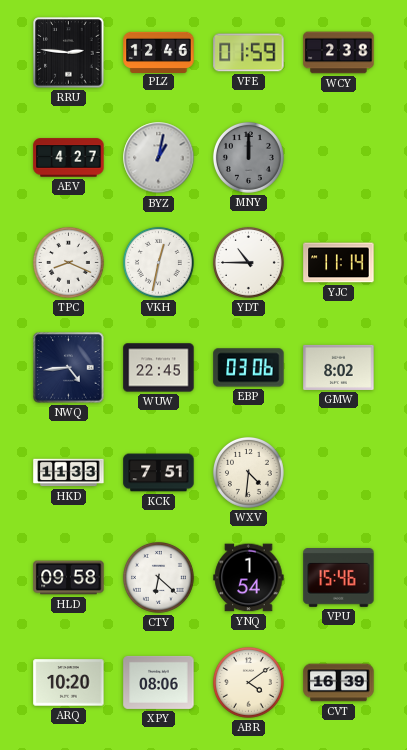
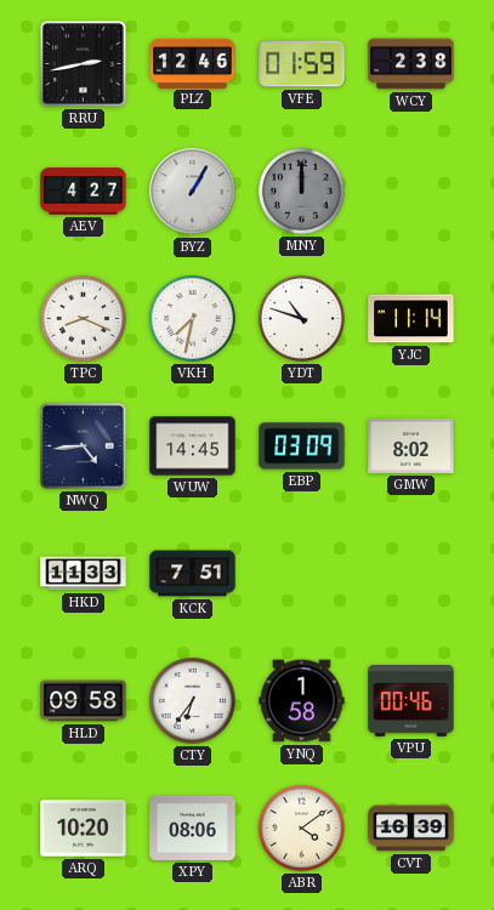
RRU: 2:46 -> 2:43
BYZ: 1:02 -> 1:05
VKH: 12:32 -> 7:32
YDT: 10:45 -> 10:48
WUW: 22:45 -> 14:45
EBP: 03:06 -> 03:09
WXV: 4:31 -> none
CTY: 6:22 -> 6:36
YNQ: 1:54 -> 1:58
VPU: 15:46 -> 00:46
